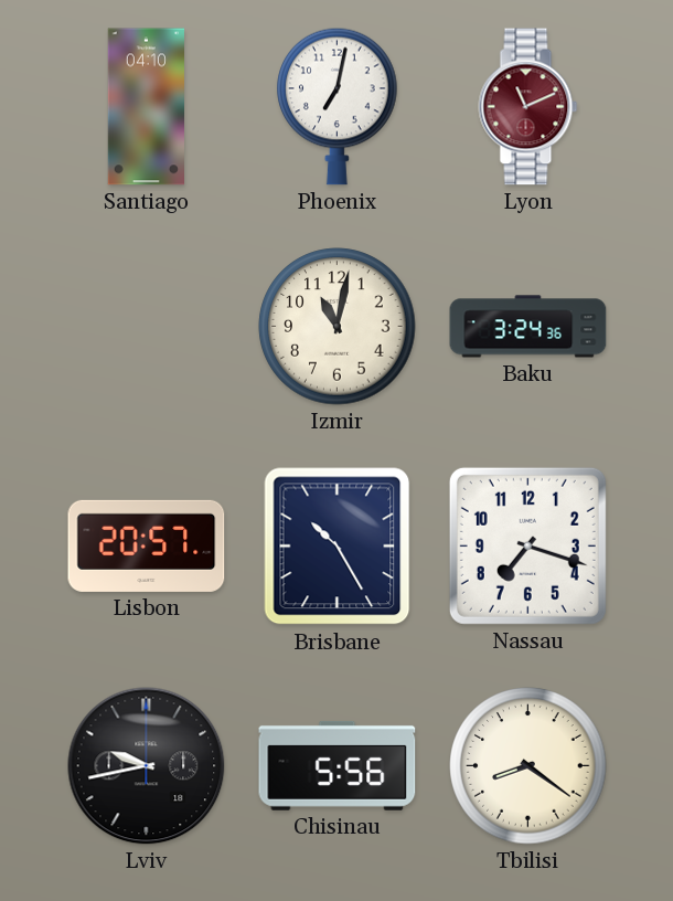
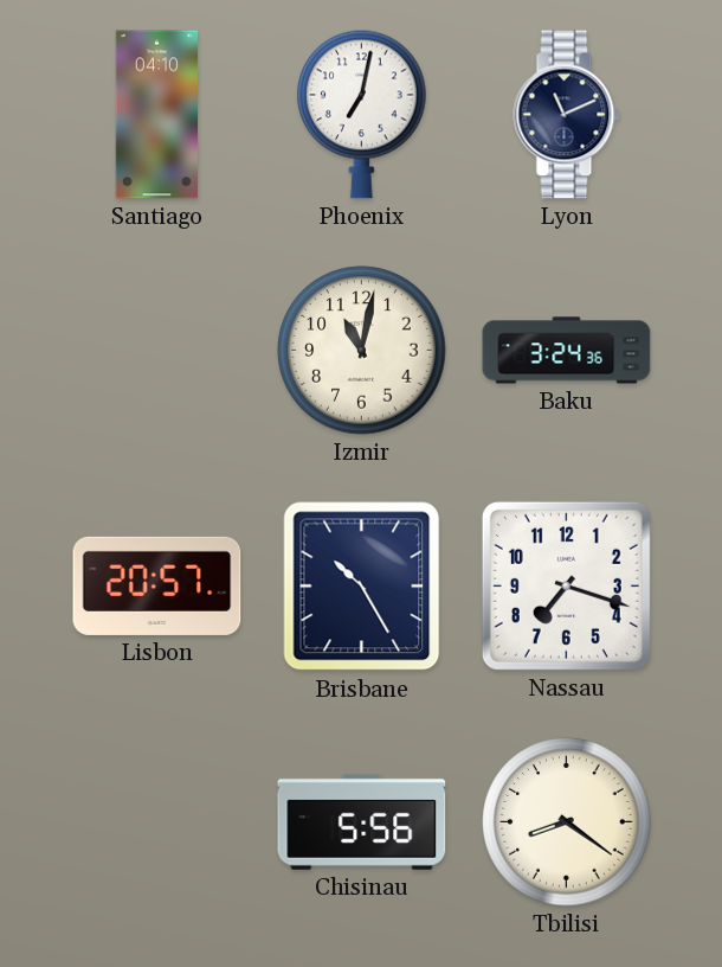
Lyon dial: burgundy -> navy
Lviv: 9:43 -> none
